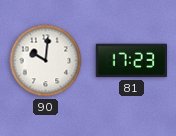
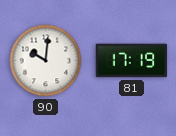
81: 17:23 -> 17:19
